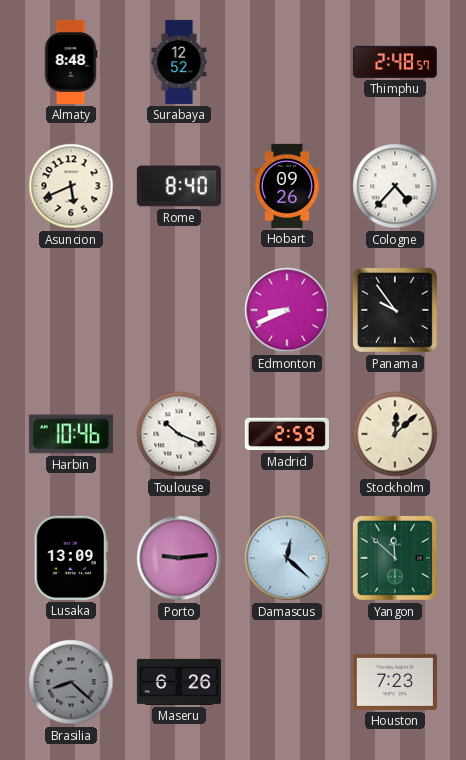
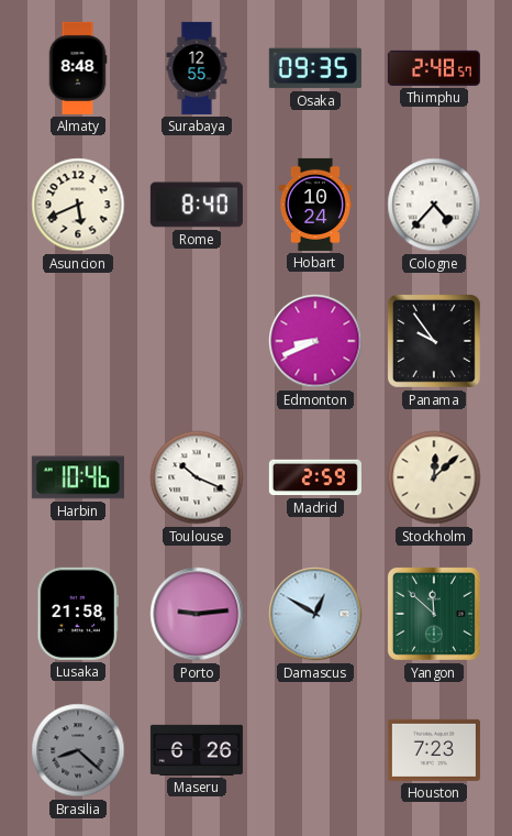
Surabaya: 12:52 -> 12:55
Osaka: none -> 09:35
Hobart: 09:26 -> 10:24
Lusaka: 13:09 -> 21:58
Damascus: 12:22 -> 12:50
